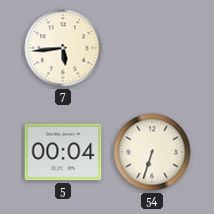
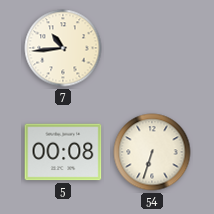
7: 5:44 -> 10:44
5: 00:04 -> 00:08
